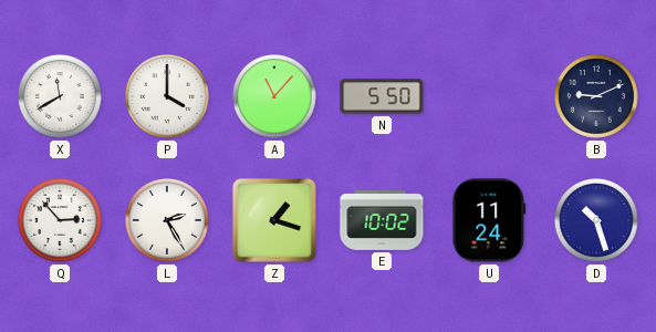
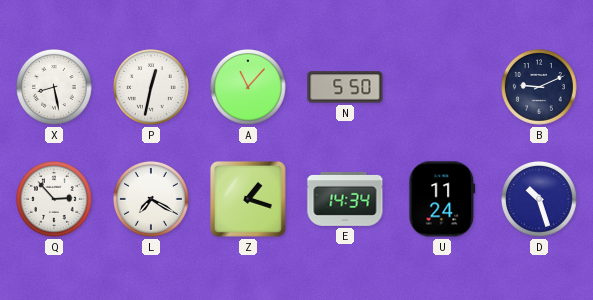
X: 11:40 -> 8:28
P: 4:00 -> 12:32
L: 2:25 -> 7:20
E: 10:02 -> 14:34
